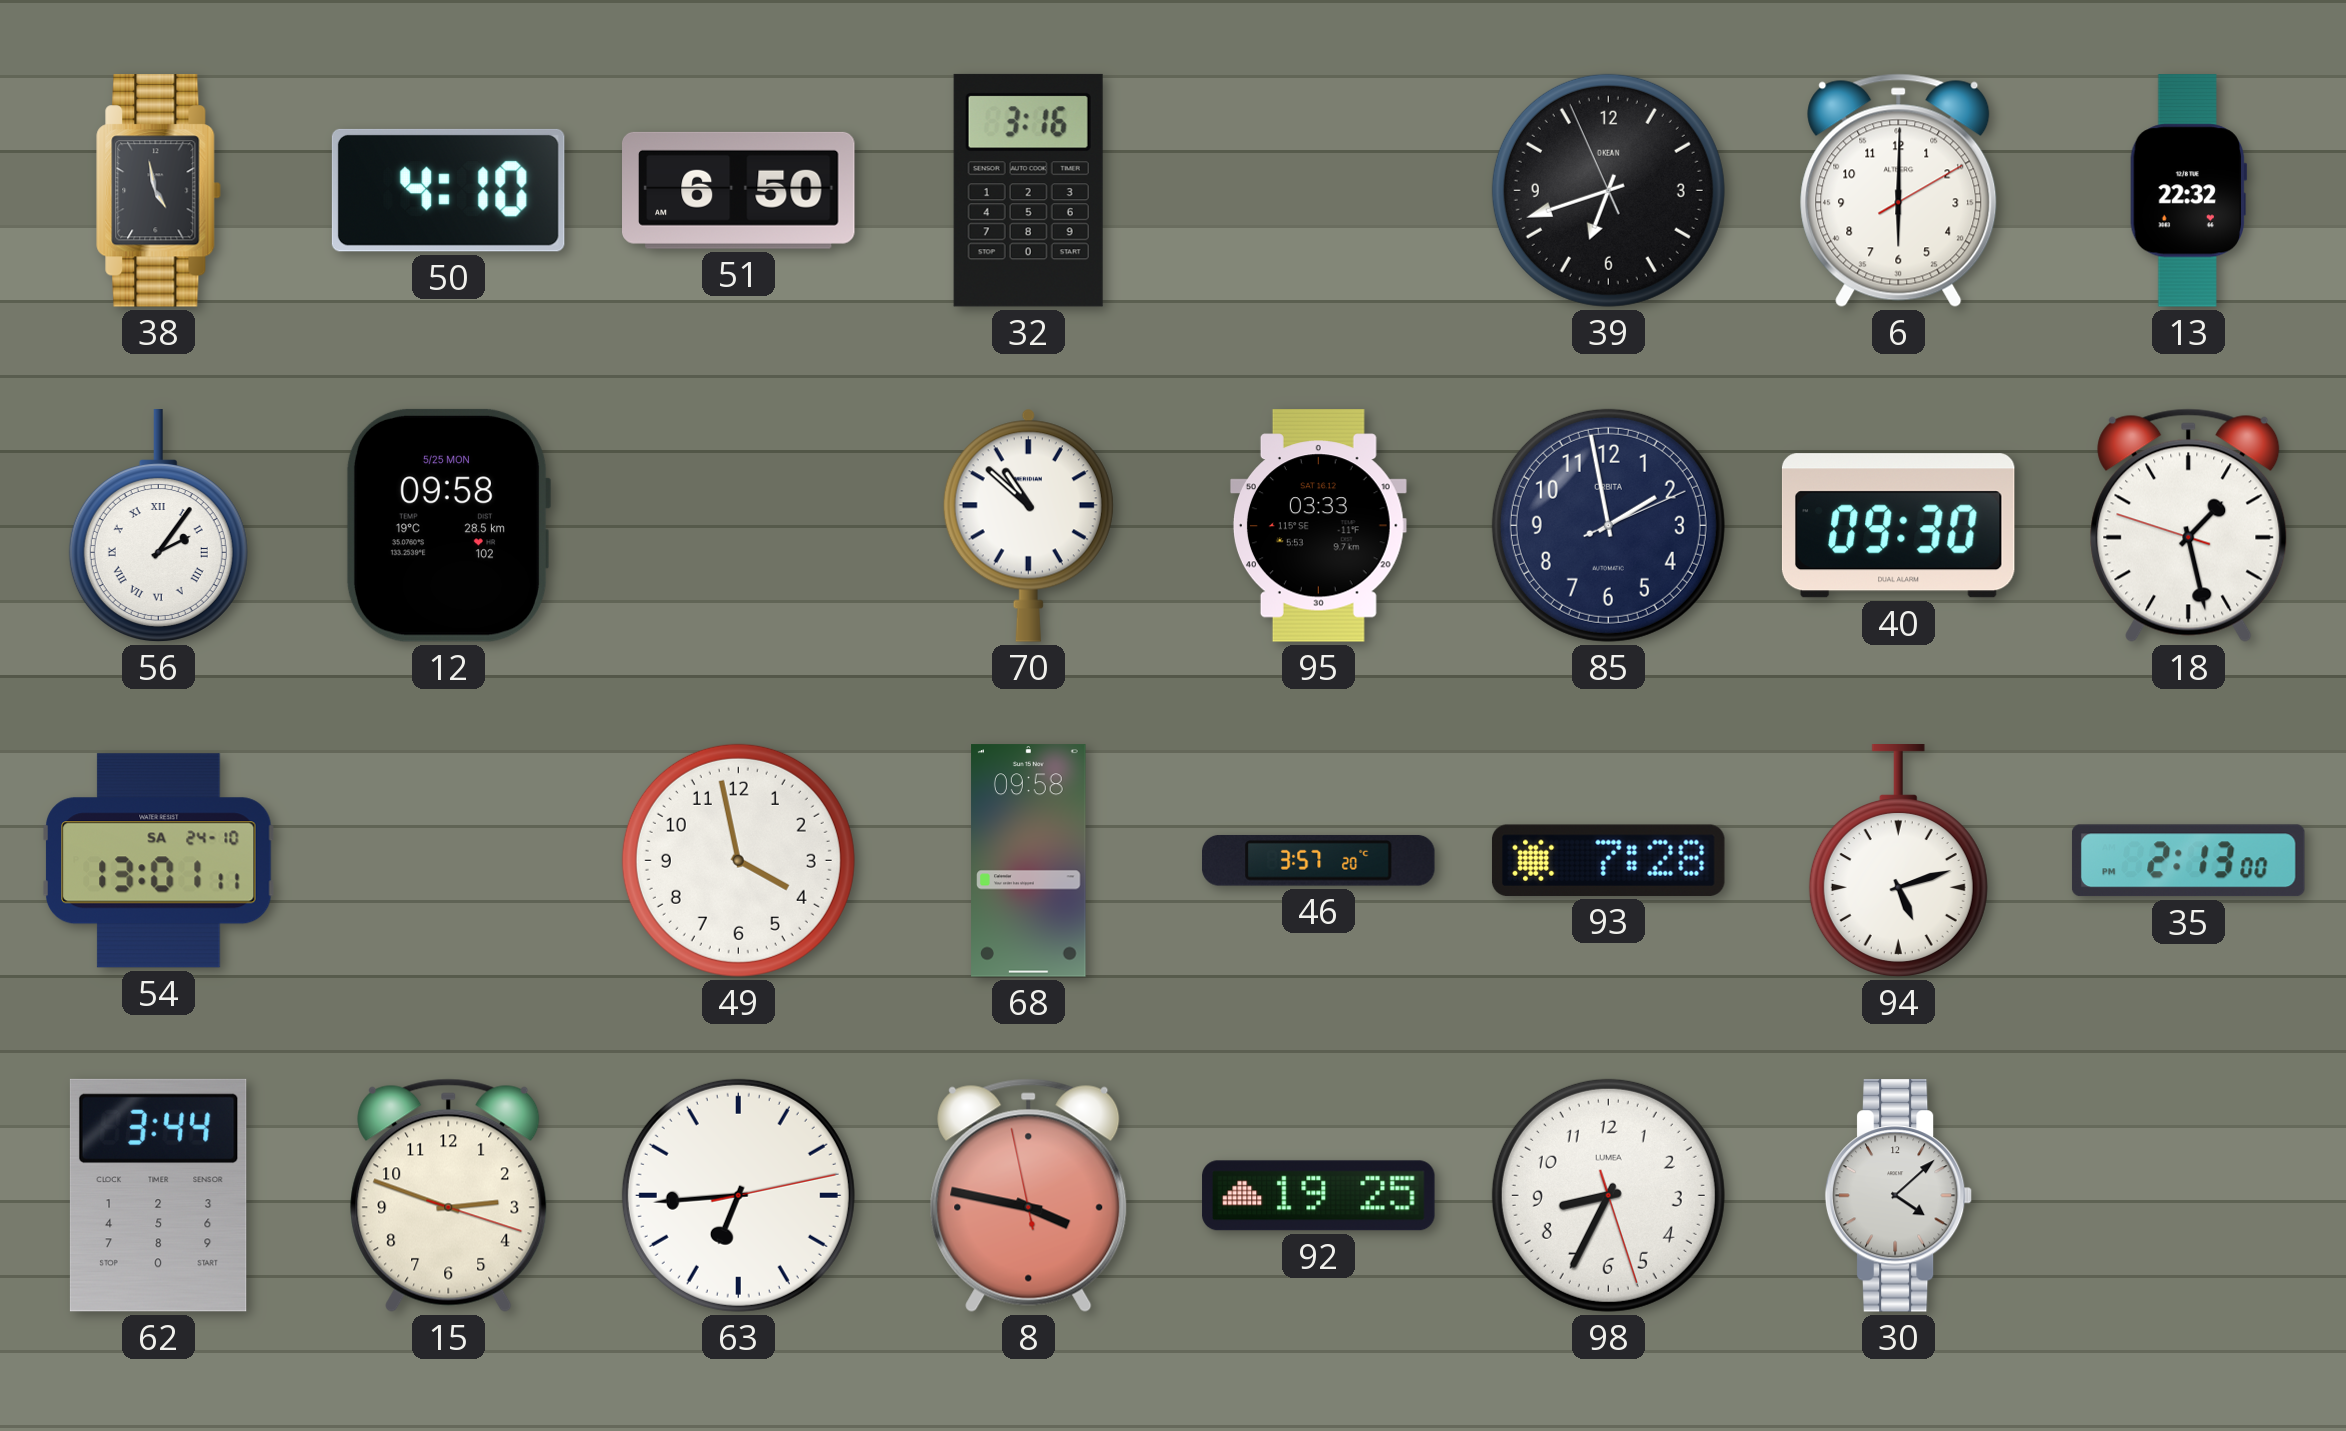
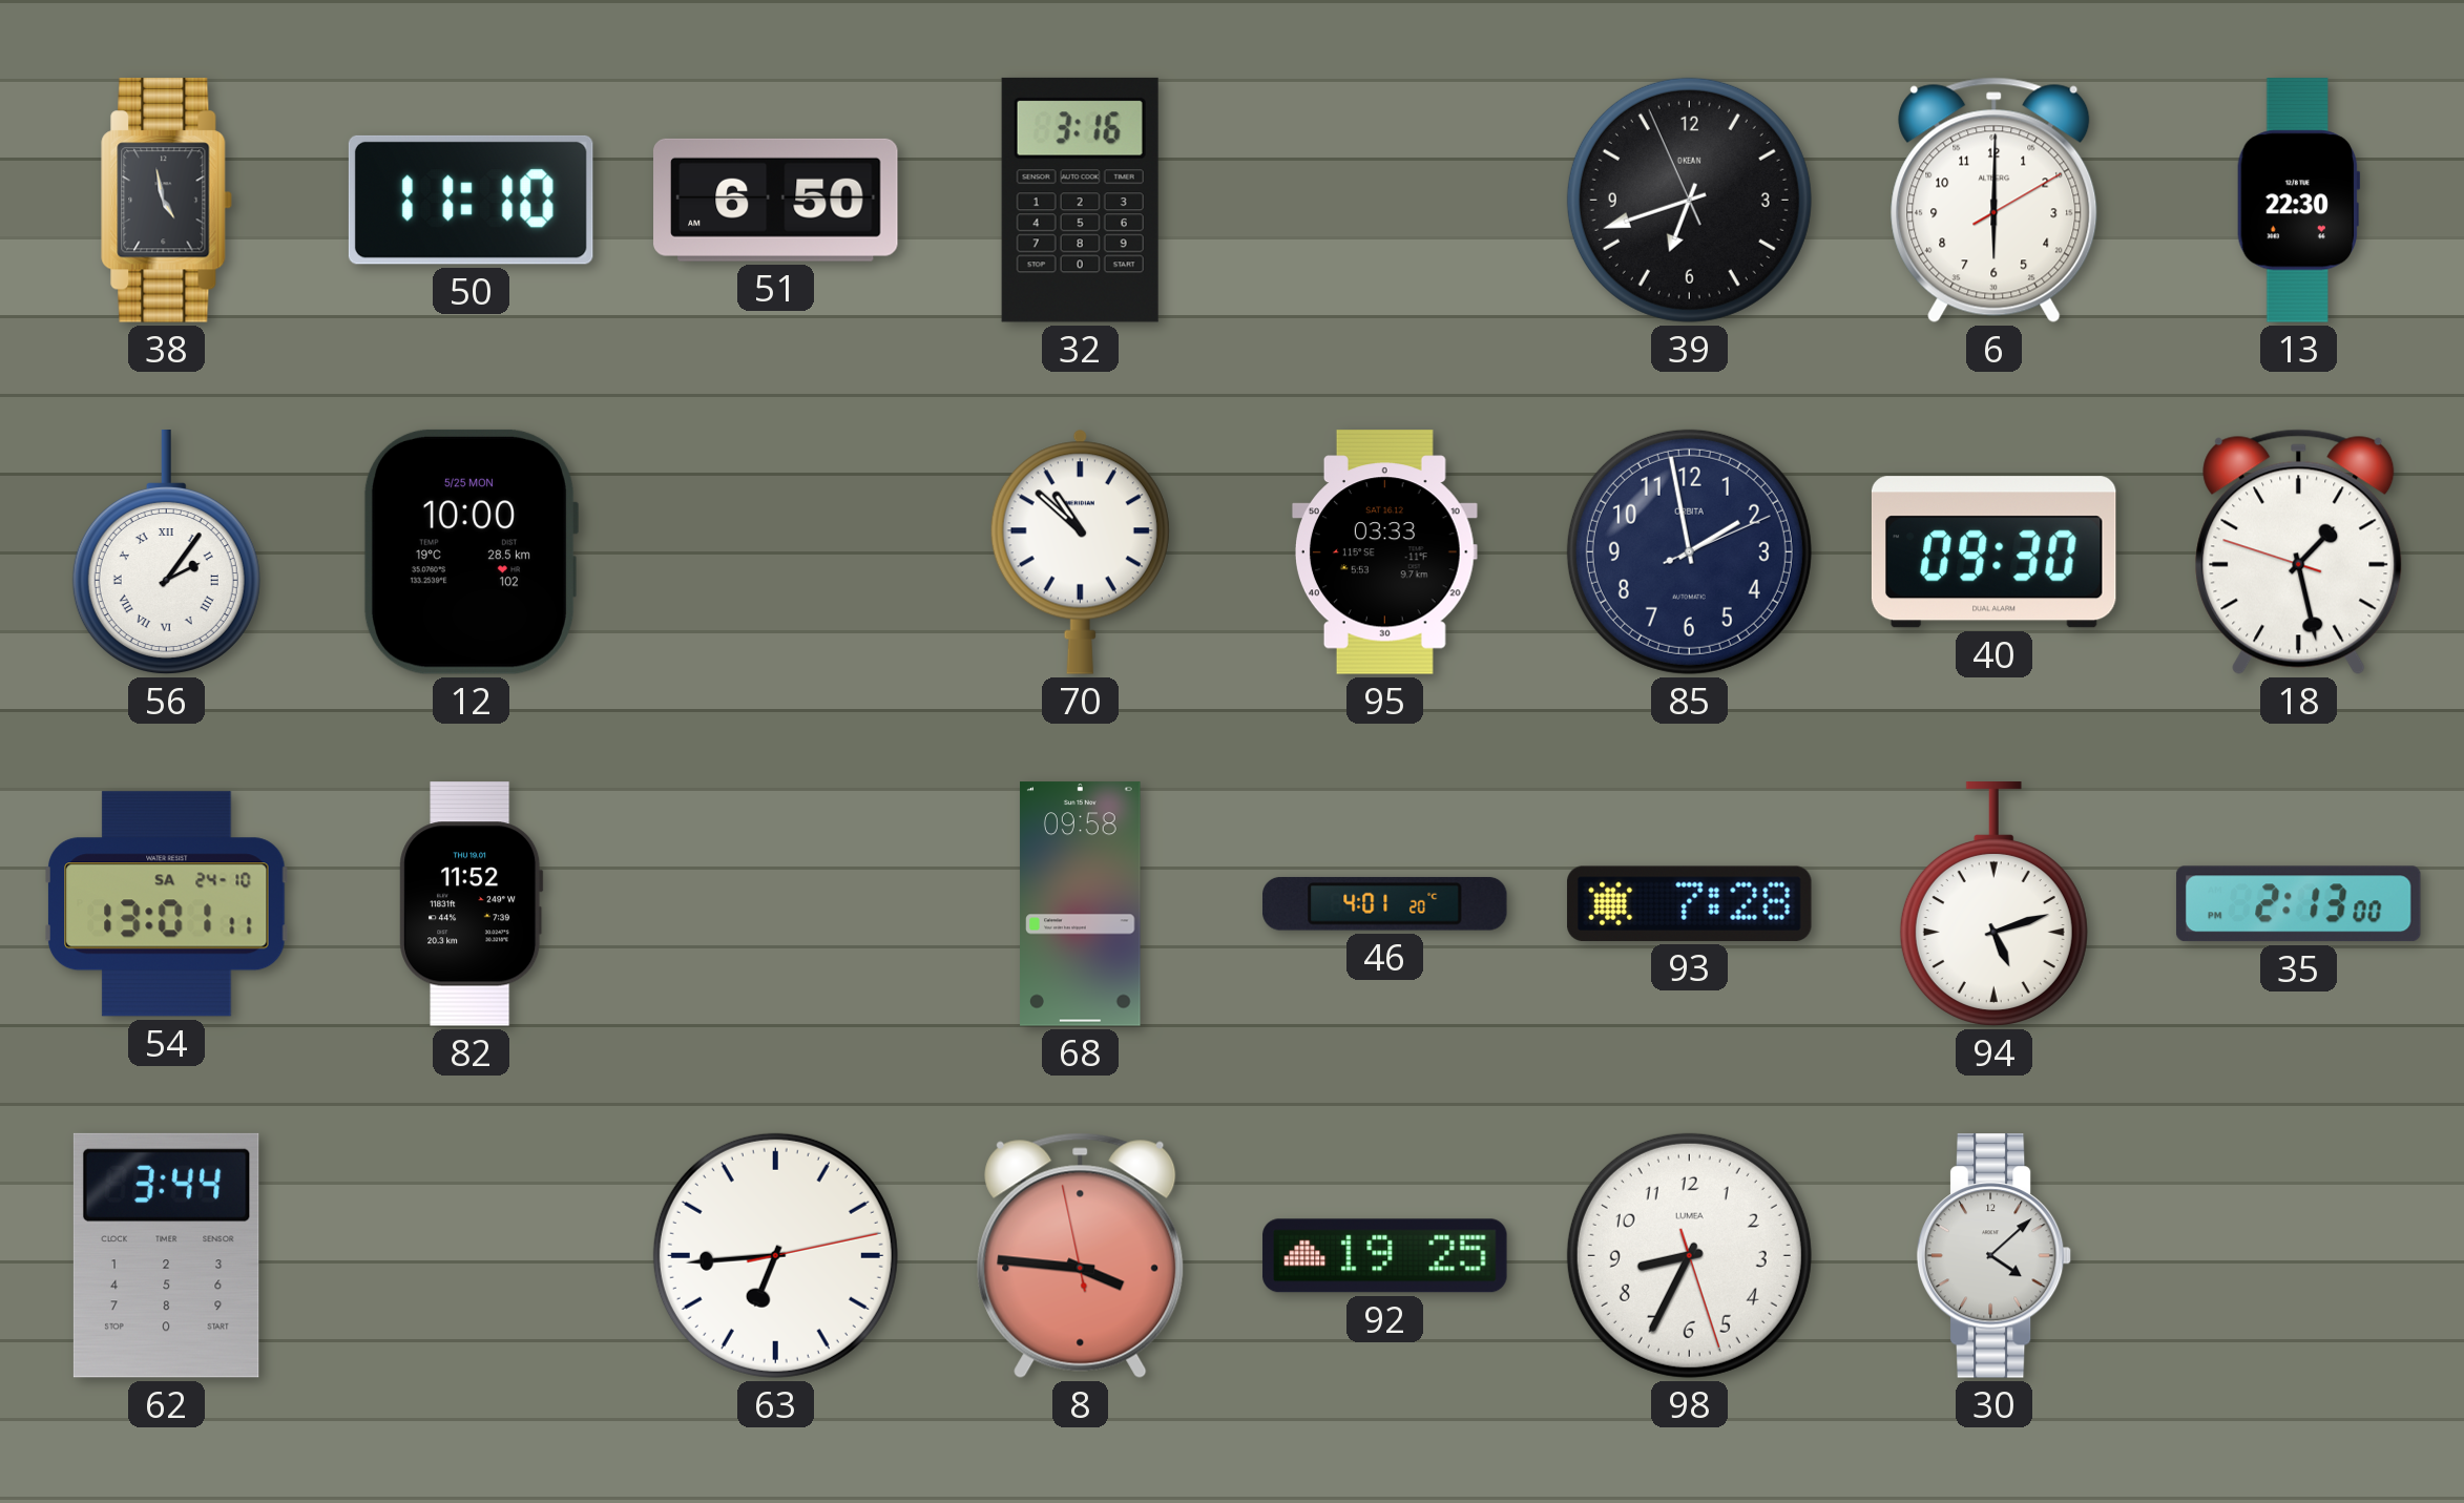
50: 4:10 -> 11:10
13: 22:32 -> 22:30
12: 09:58 -> 10:00
82: none -> 11:52
49: 3:58 -> none
46: 3:57 -> 4:01
15: 2:48 -> none
8: 3:46 -> 3:45
